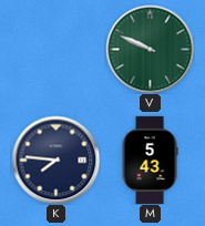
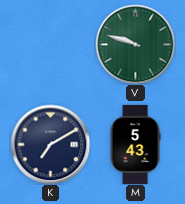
V: 9:49 -> 9:48
K: 7:46 -> 7:10
